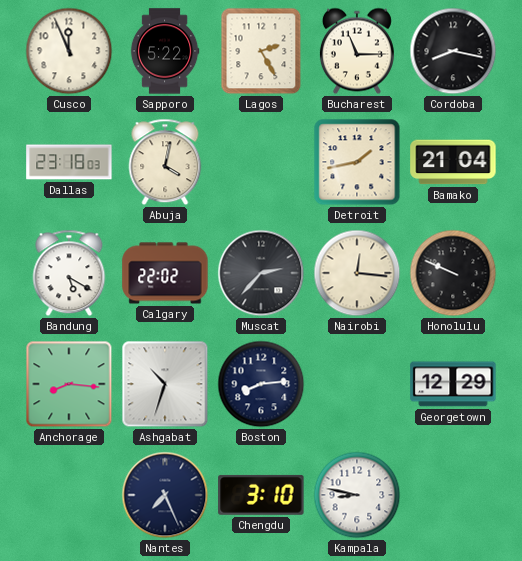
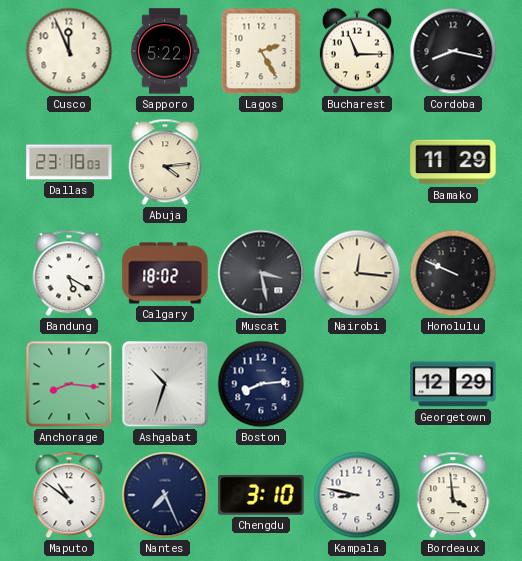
Abuja: 4:02 -> 4:14
Detroit: 1:43 -> none
Bamako: 21:04 -> 11:29
Calgary: 22:02 -> 18:02
Muscat: 2:37 -> 3:28
Maputo: none -> 10:51
Bordeaux: none -> 3:59
